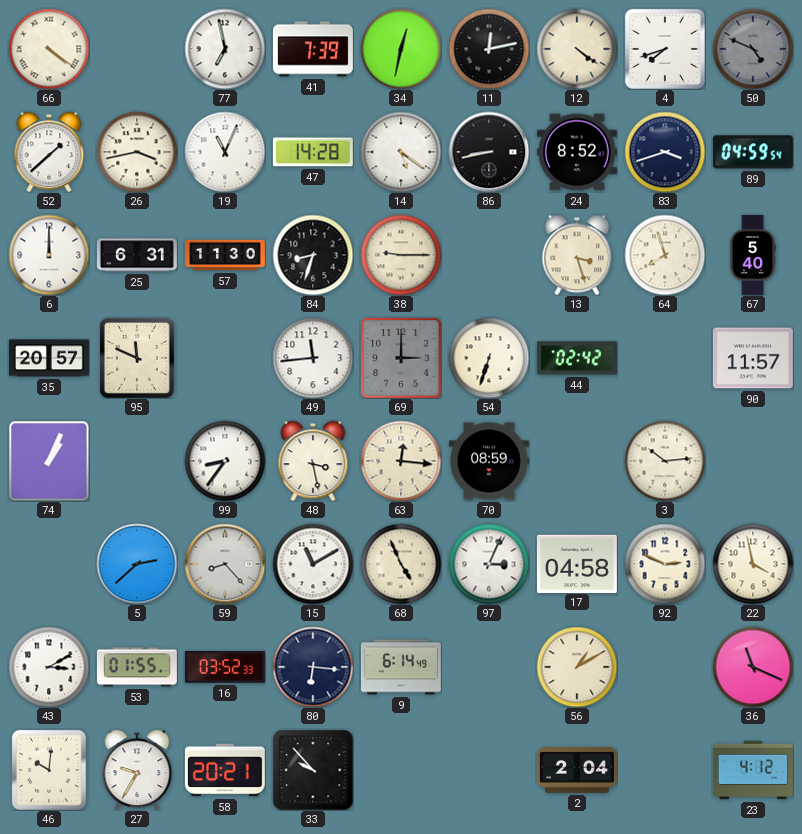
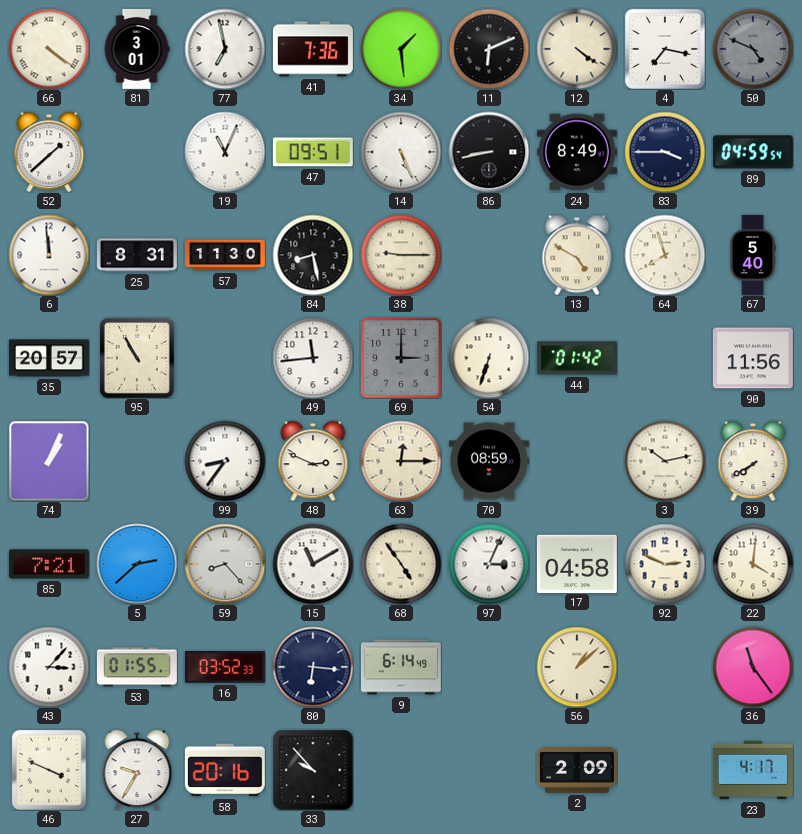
81: none -> 3:01
41: 7:39 -> 7:36
34: 12:32 -> 1:29
11: 12:13 -> 6:11
4: 7:42 -> 7:17
26: 3:43 -> none
47: 14:28 -> 09:51
14: 5:21 -> 5:26
24: 8:52 -> 8:49
83: 3:42 -> 3:45
6: 12:00 -> 11:59
25: 6:31 -> 8:31
84: 8:33 -> 8:28
13: 3:27 -> 4:50
95: 11:49 -> 10:55
44: 02:42 -> 01:42
90: 11:57 -> 11:56
48: 3:28 -> 2:49
63: 12:16 -> 12:15
3: 10:14 -> 10:13
39: none -> 7:40
85: none -> 7:21
68: 4:56 -> 4:54
22: 3:58 -> 4:01
43: 3:10 -> 3:07
56: 1:10 -> 1:08
36: 11:19 -> 11:24
46: 10:01 -> 3:49
58: 20:21 -> 20:16
2: 2:04 -> 2:09
23: 4:12 -> 4:17
